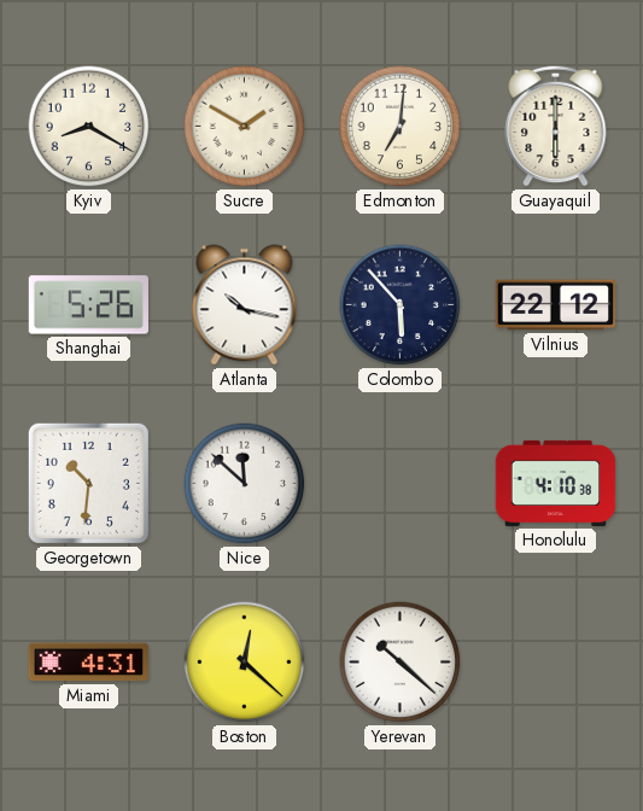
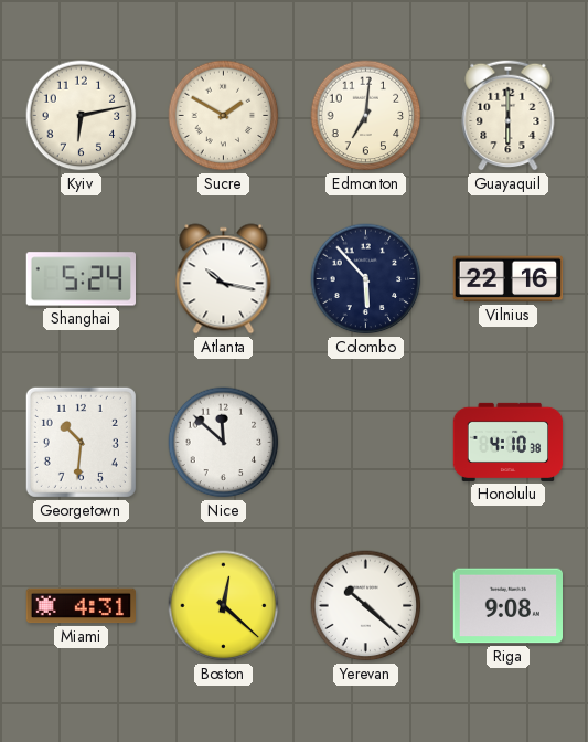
Kyiv: 8:20 -> 6:13
Shanghai: 5:26 -> 5:24
Vilnius: 22:12 -> 22:16
Riga: none -> 9:08
